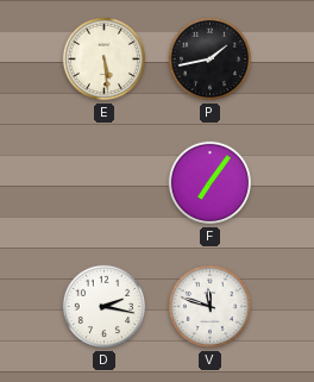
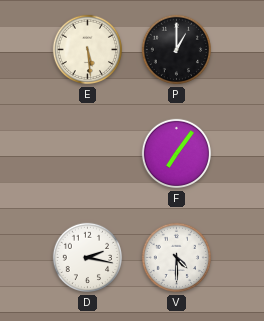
P: 1:43 -> 1:00
V: 11:48 -> 4:30
